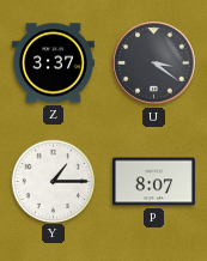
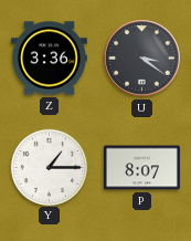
Z: 3:37 -> 3:36
